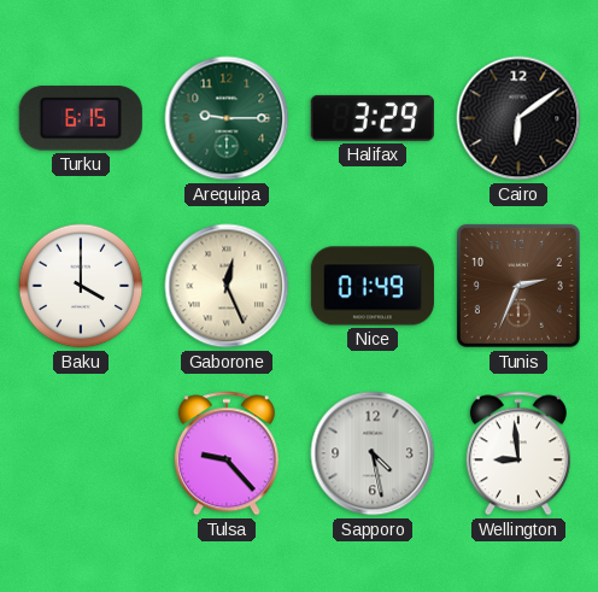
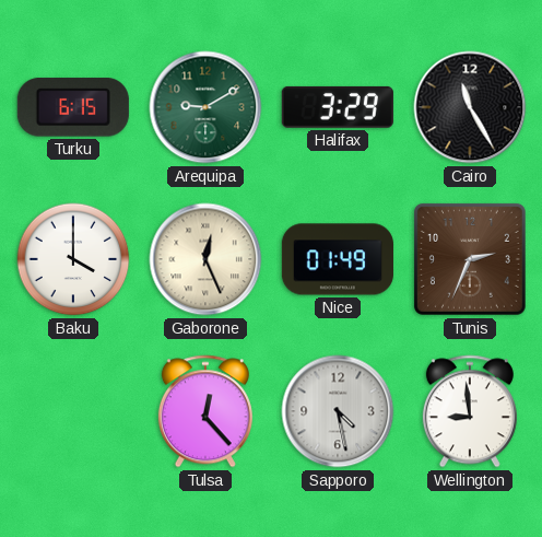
Arequipa: 9:15 -> 9:10
Cairo: 6:09 -> 11:25
Tulsa: 9:23 -> 12:23
